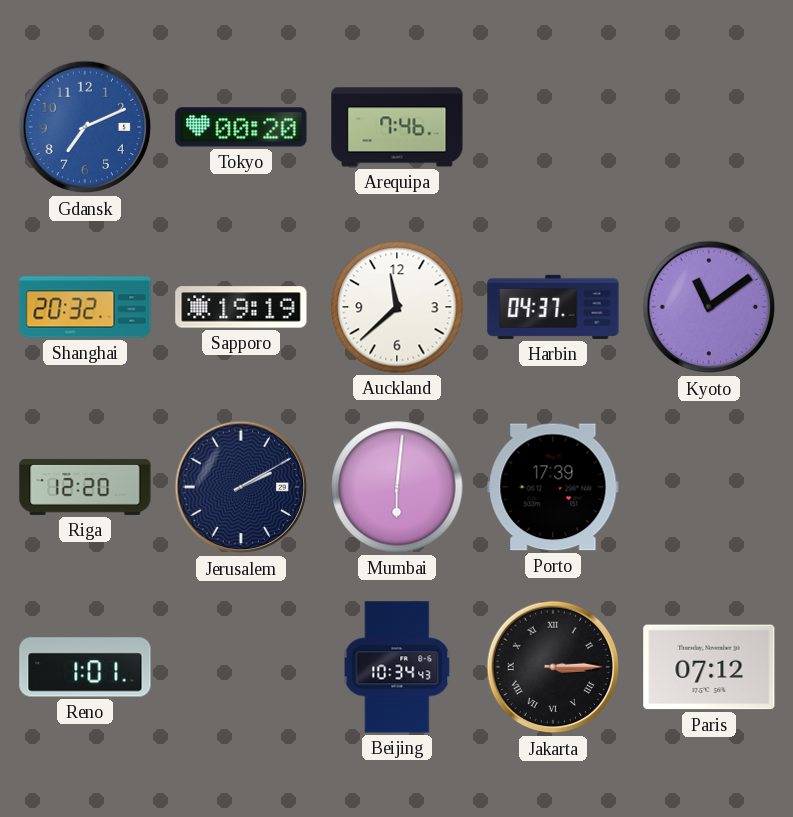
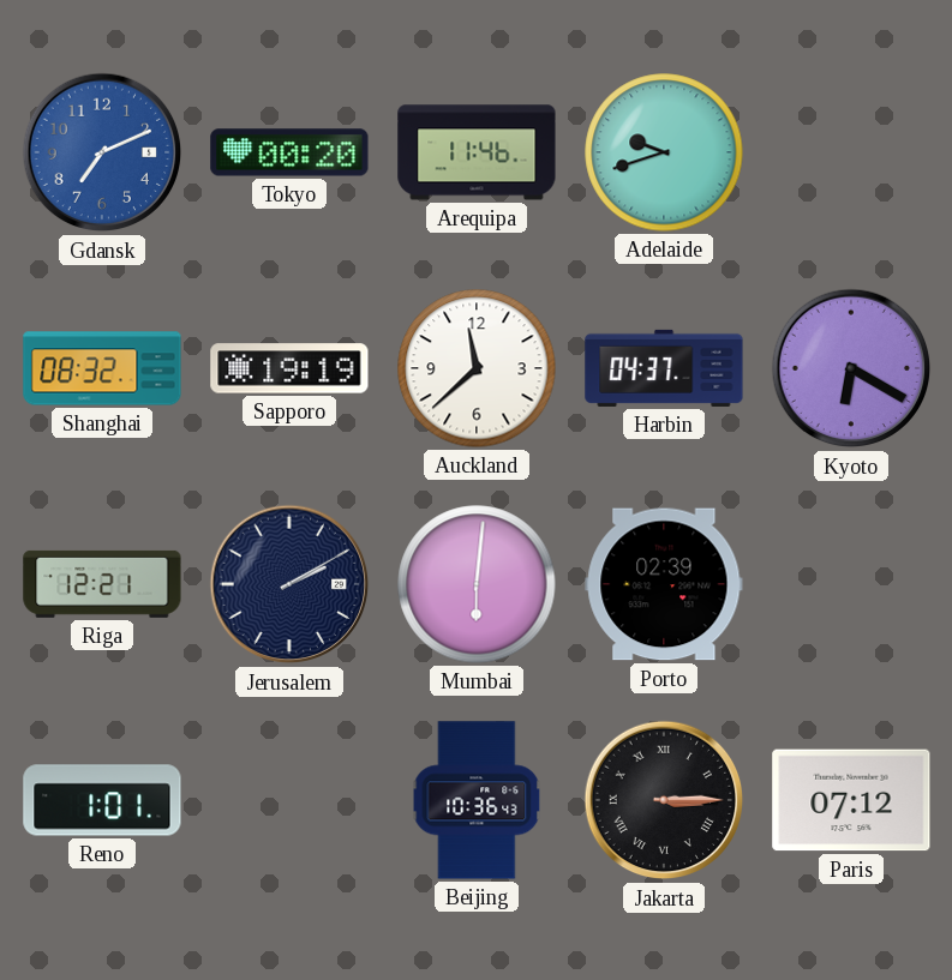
Arequipa: 7:46 -> 11:46
Adelaide: none -> 9:42
Shanghai: 20:32 -> 08:32
Kyoto: 11:09 -> 6:20
Riga: 12:20 -> 12:21
Porto: 17:39 -> 02:39
Beijing: 10:34 -> 10:36
